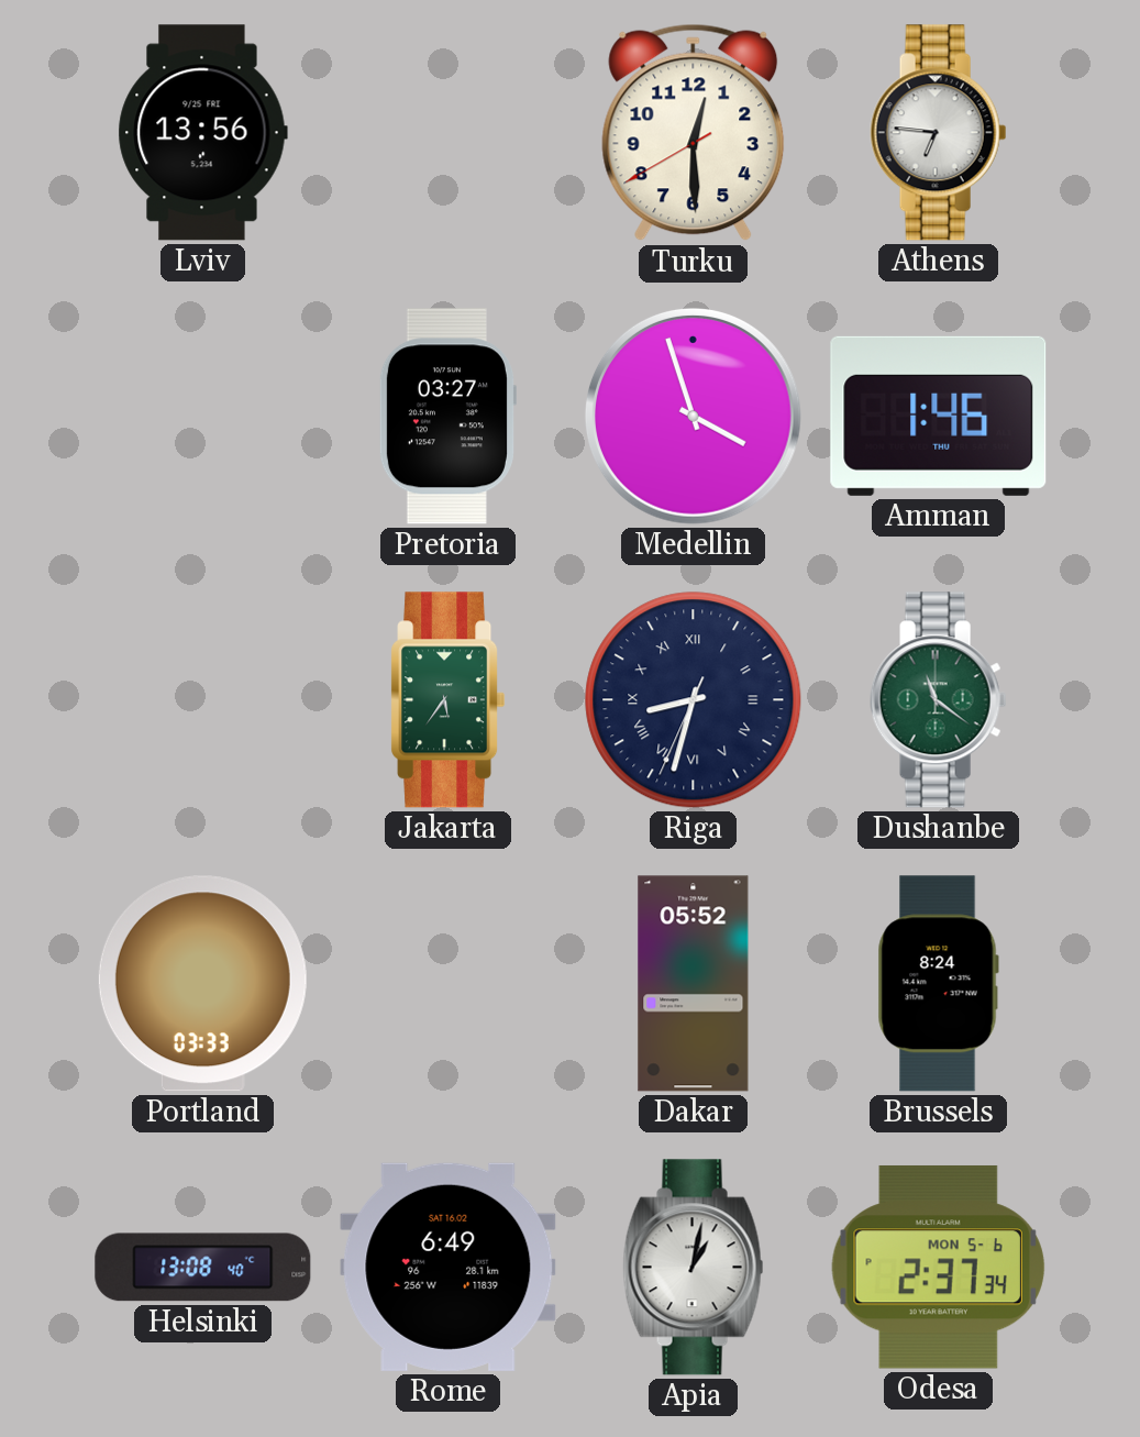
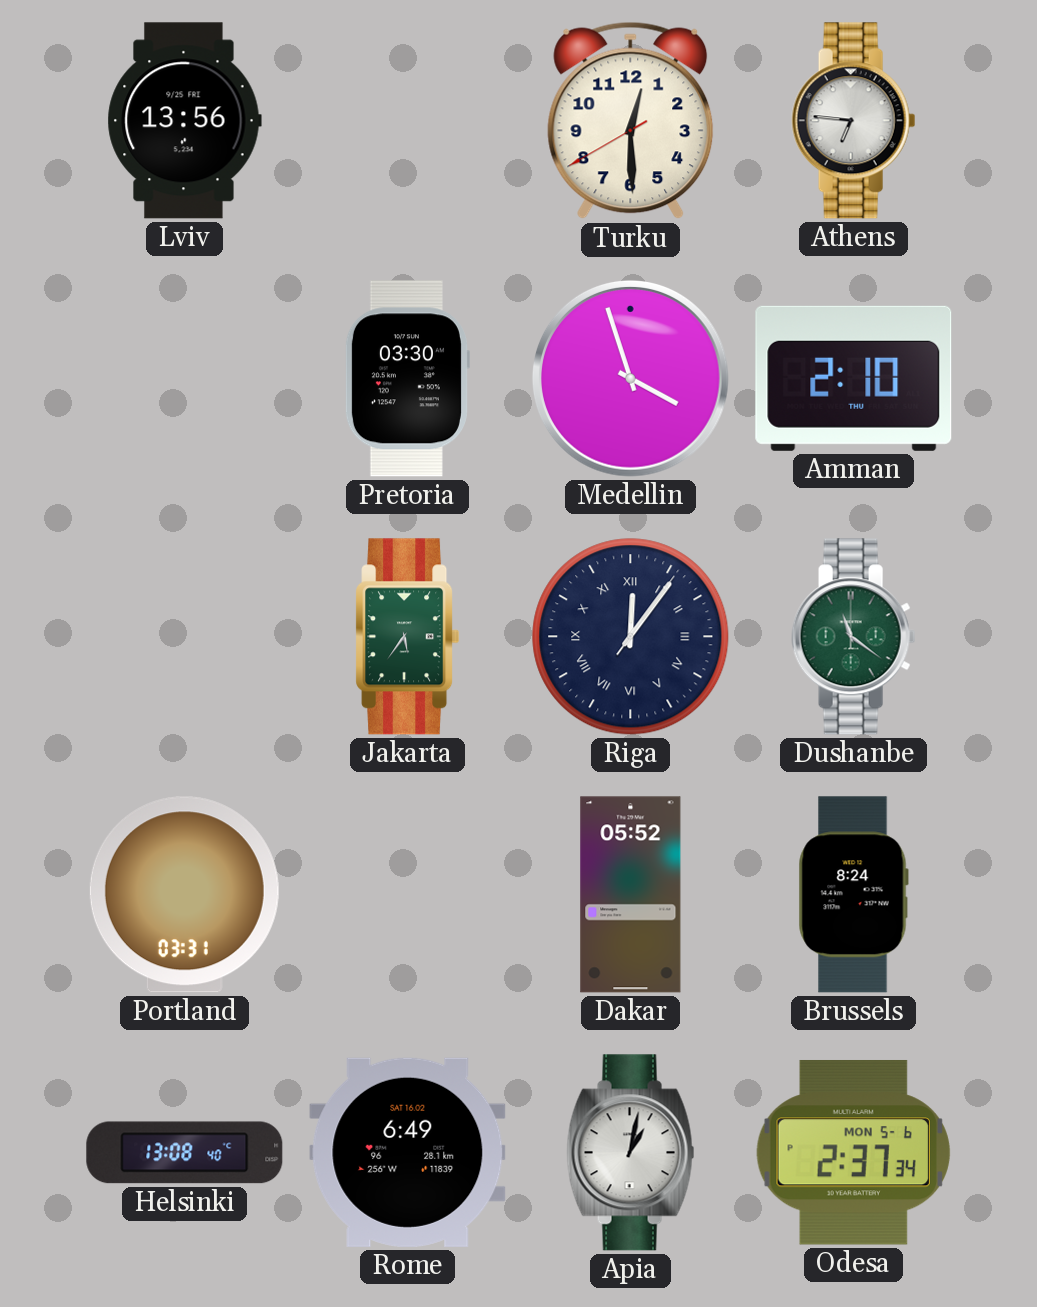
Pretoria: 03:27 -> 03:30
Amman: 1:46 -> 2:10
Riga: 8:32 -> 12:06
Portland: 03:33 -> 03:31
